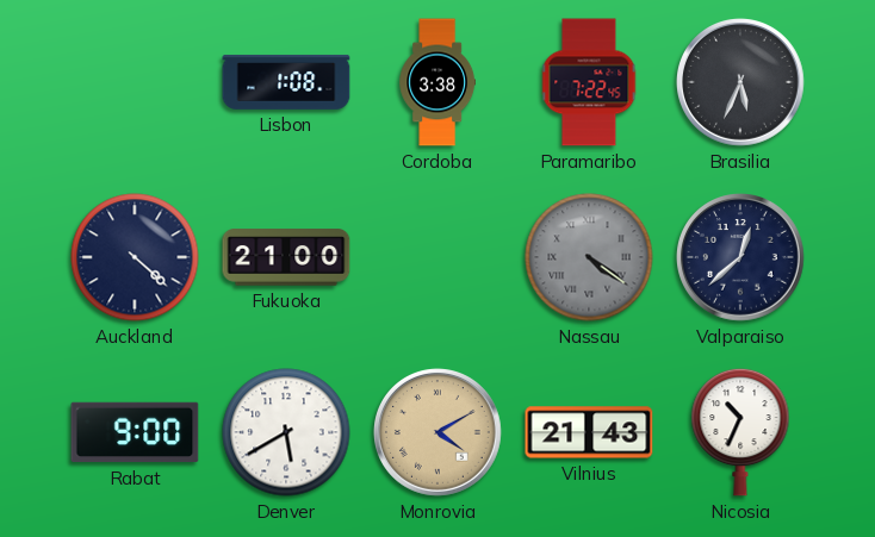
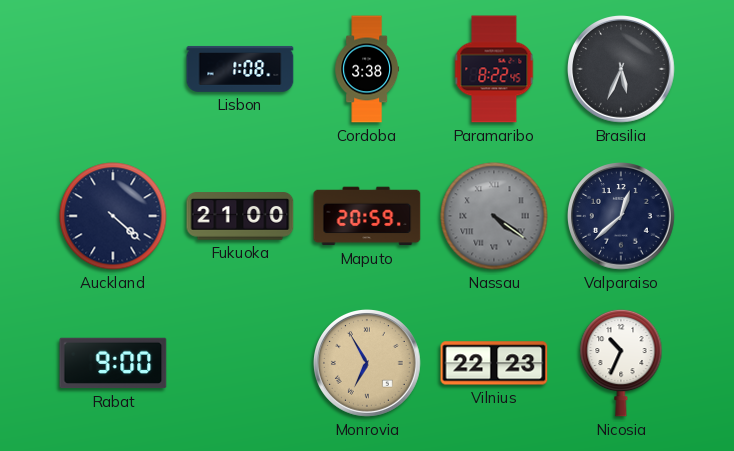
Paramaribo: 7:22 -> 8:22
Maputo: none -> 20:59
Denver: 5:40 -> none
Monrovia: 4:10 -> 6:55
Vilnius: 21:43 -> 22:23
